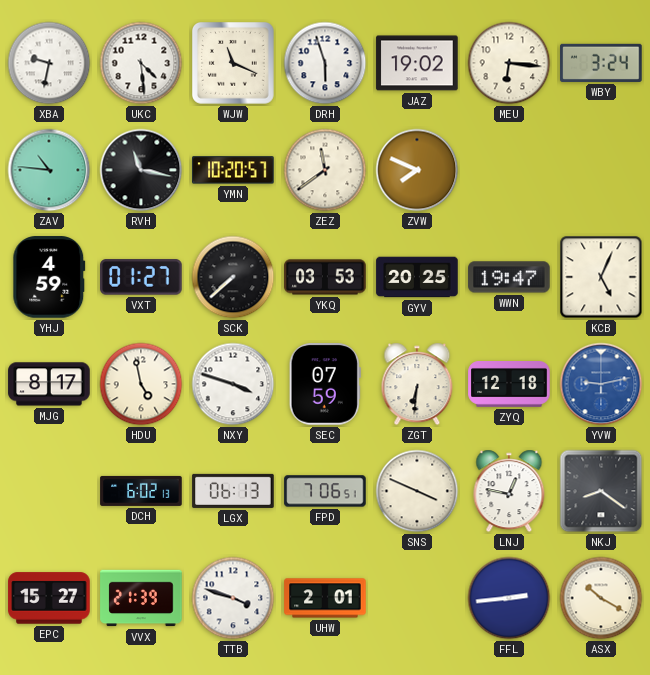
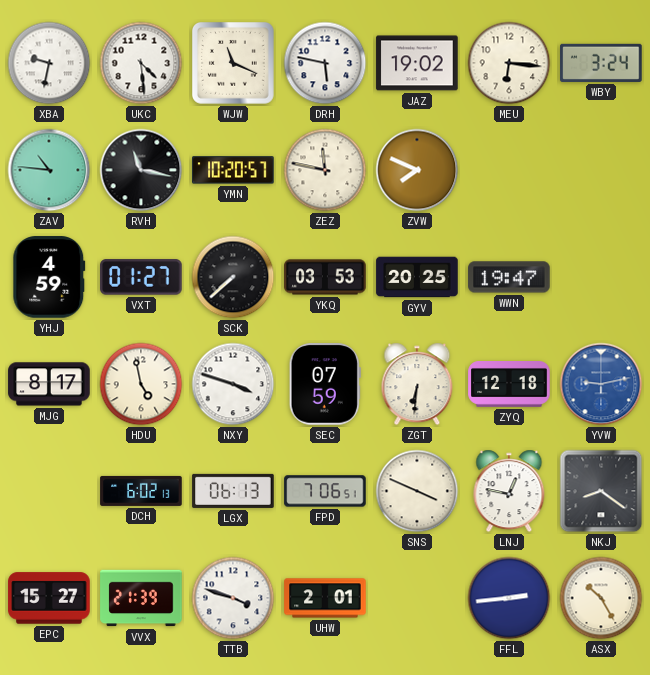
DRH: 5:57 -> 5:47
ZEZ: 11:39 -> 11:47
KCB: 5:04 -> none
ASX: 10:20 -> 10:25
